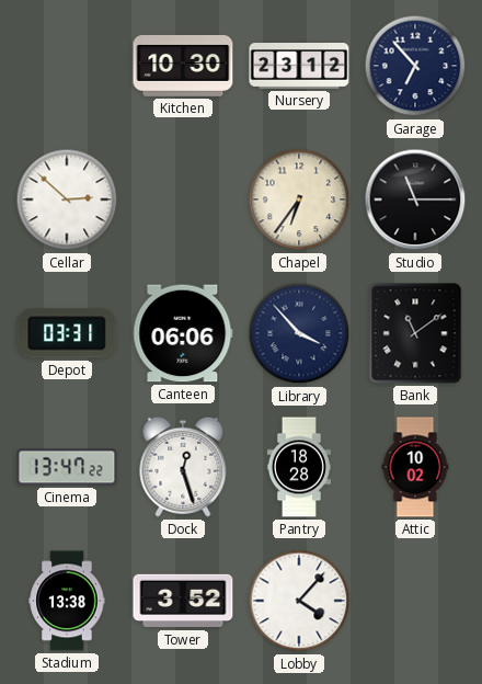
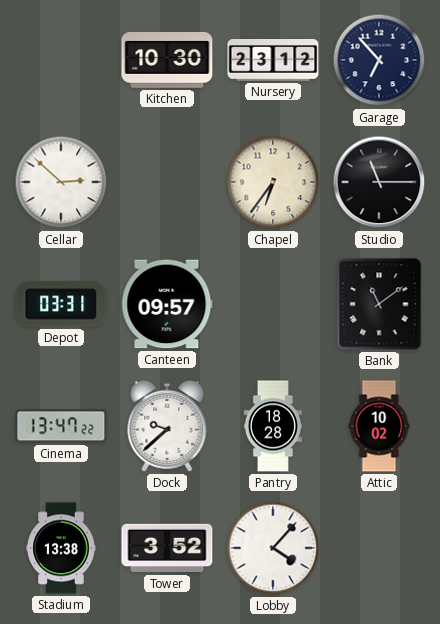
Canteen: 06:06 -> 09:57
Library: 3:53 -> none
Dock: 12:27 -> 9:38
